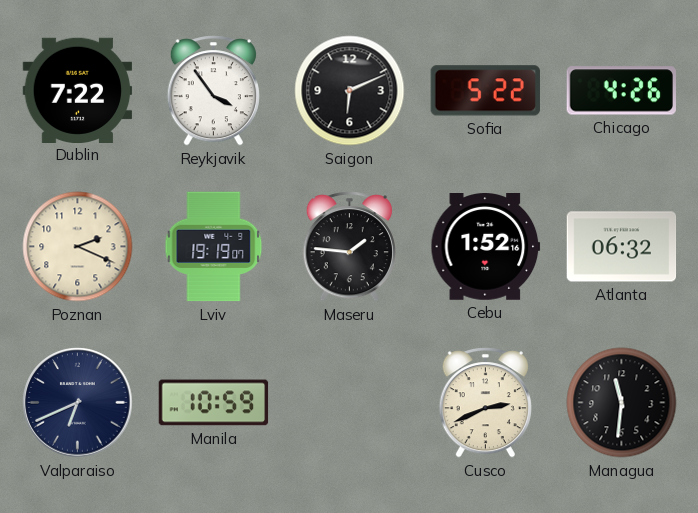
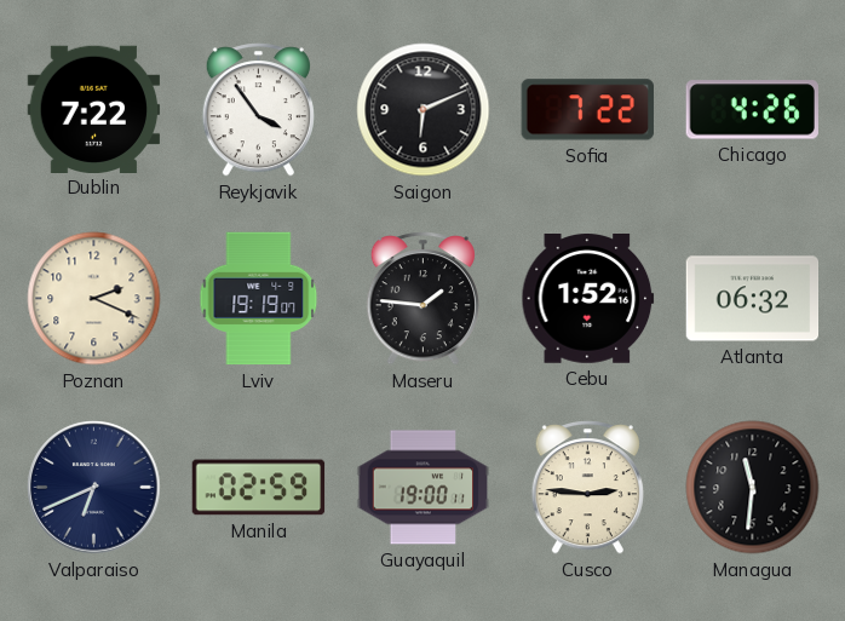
Sofia: 5:22 -> 7:22
Manila: 10:59 -> 02:59
Guayaquil: none -> 19:00
Cusco: 2:41 -> 2:46
